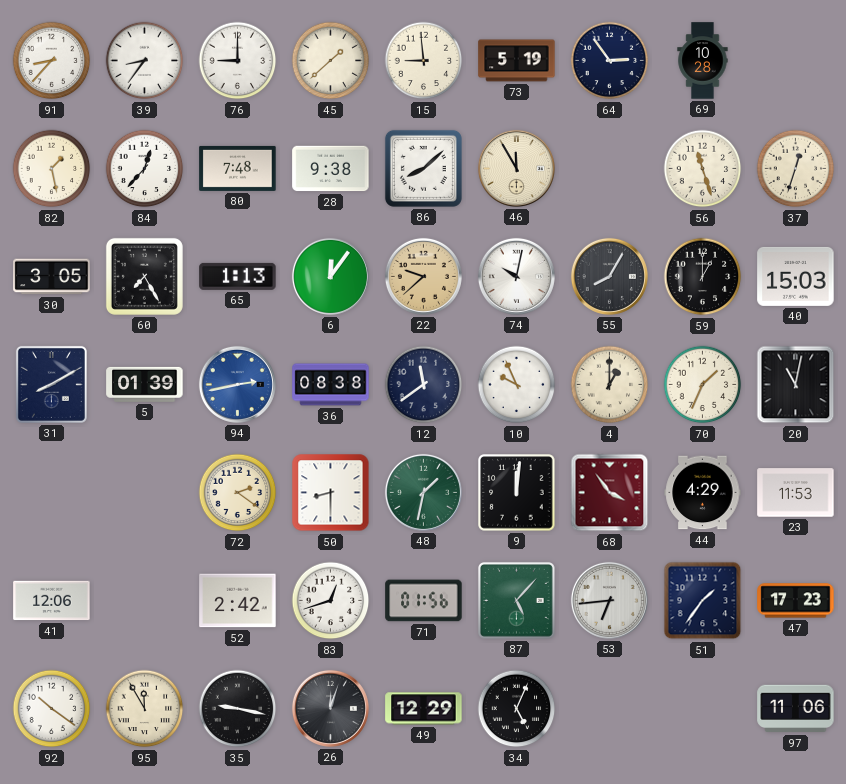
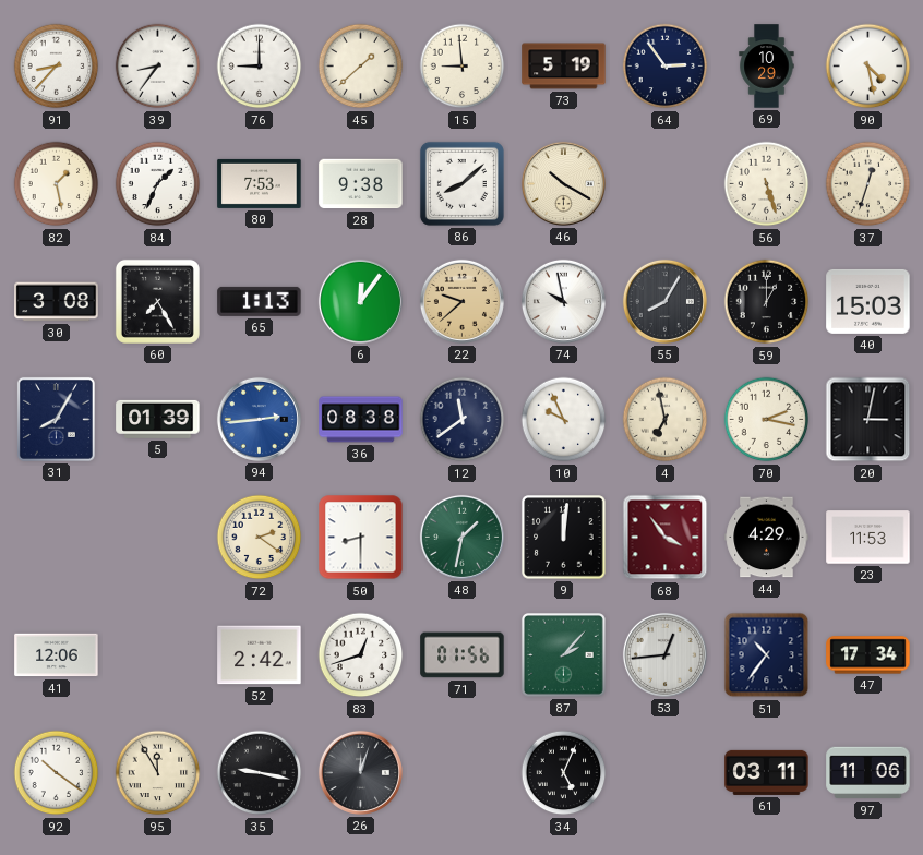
69: 10:28 -> 10:29
90: none -> 4:28
84: 12:37 -> 1:34
80: 7:48 -> 7:53
46: 11:55 -> 10:20
56: 11:27 -> 5:27
30: 3:05 -> 3:08
74: 10:02 -> 9:58
31: 8:10 -> 8:05
94: 2:43 -> 2:44
4: 1:00 -> 6:58
70: 1:34 -> 2:17
20: 11:02 -> 3:02
87: 5:07 -> 2:07
53: 6:44 -> 12:44
51: 1:36 -> 10:36
47: 17:23 -> 17:34
49: 12:29 -> none
61: none -> 03:11
